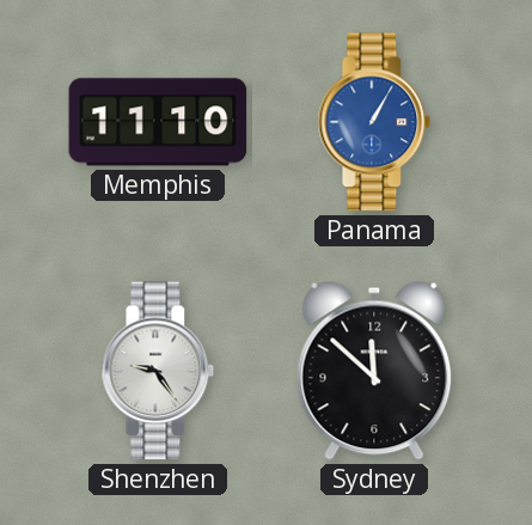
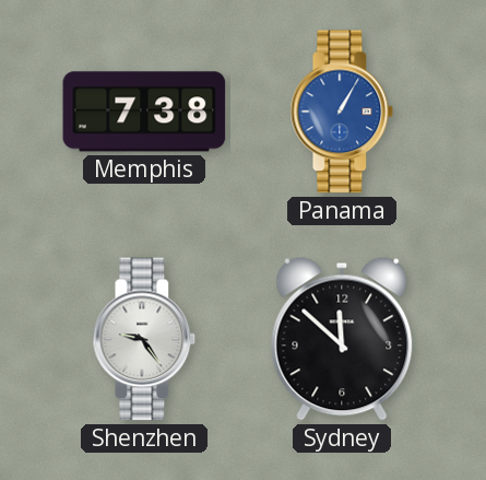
Memphis: 11:10 -> 7:38
